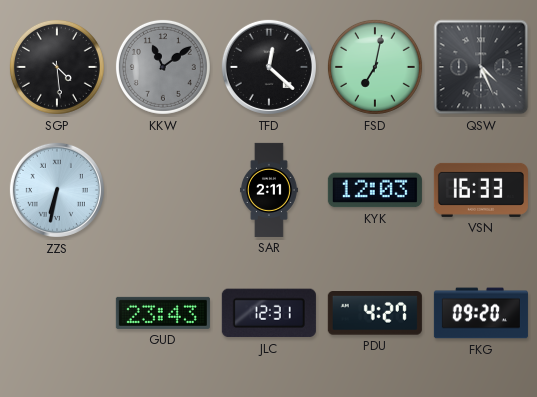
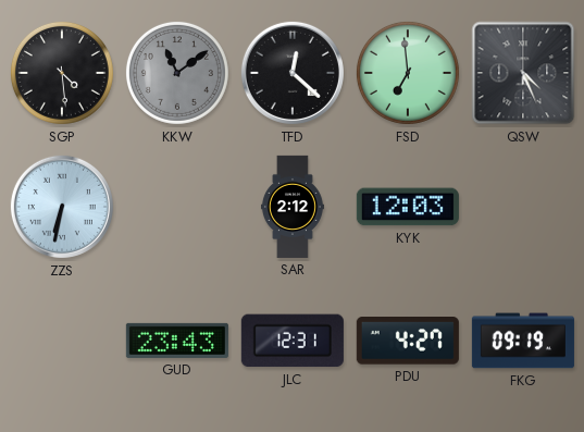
FSD: 7:02 -> 6:59
SAR: 2:11 -> 2:12
VSN: 16:33 -> none
FKG: 09:20 -> 09:19
